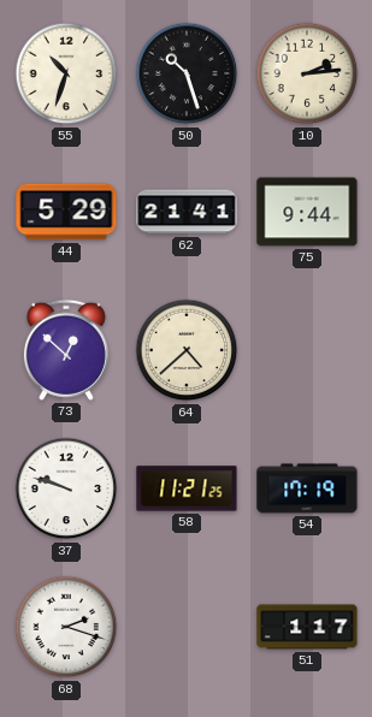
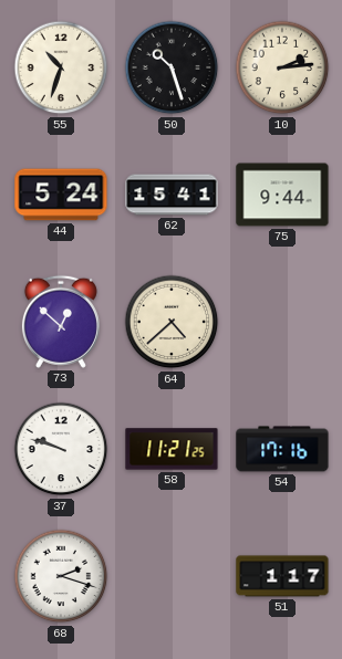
44: 5:29 -> 5:24
62: 21:41 -> 15:41
54: 17:19 -> 17:16
